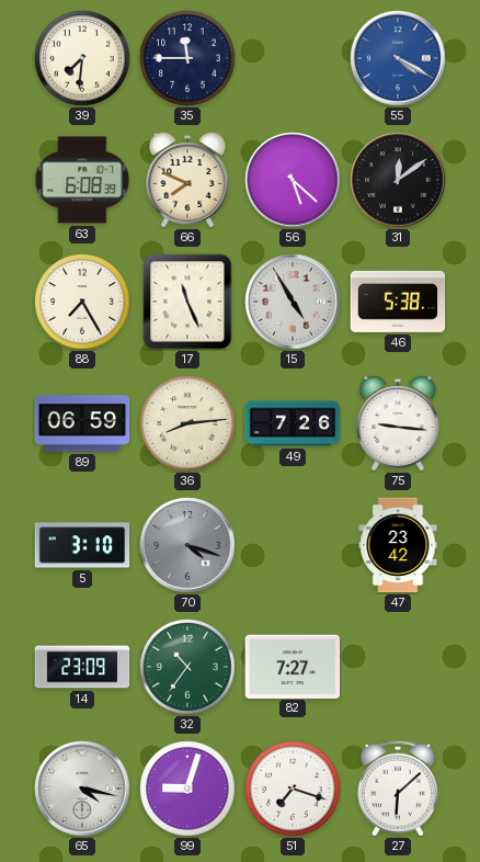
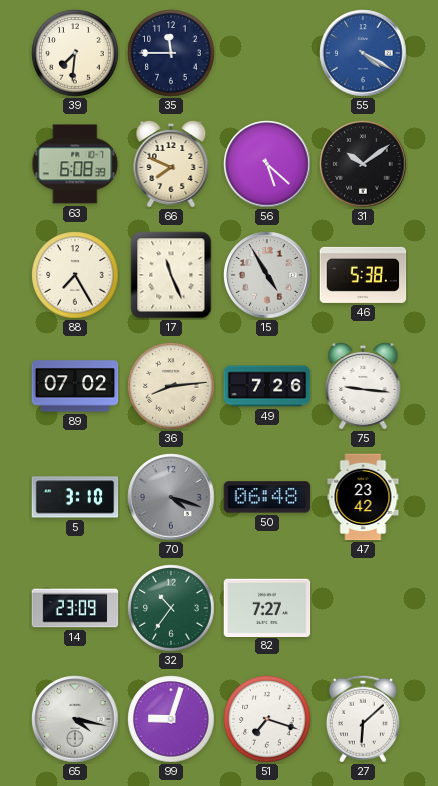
31: 12:09 -> 10:09
89: 06:59 -> 07:02
50: none -> 06:48
